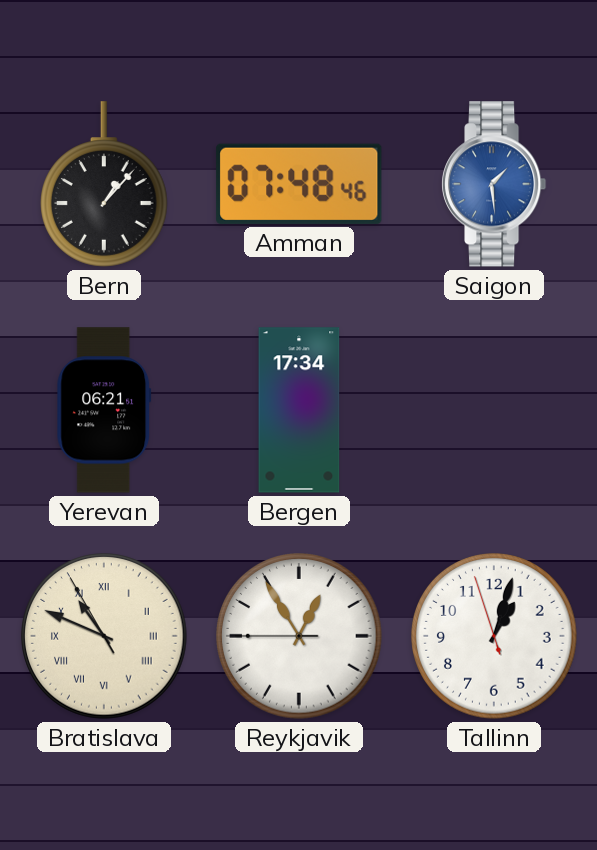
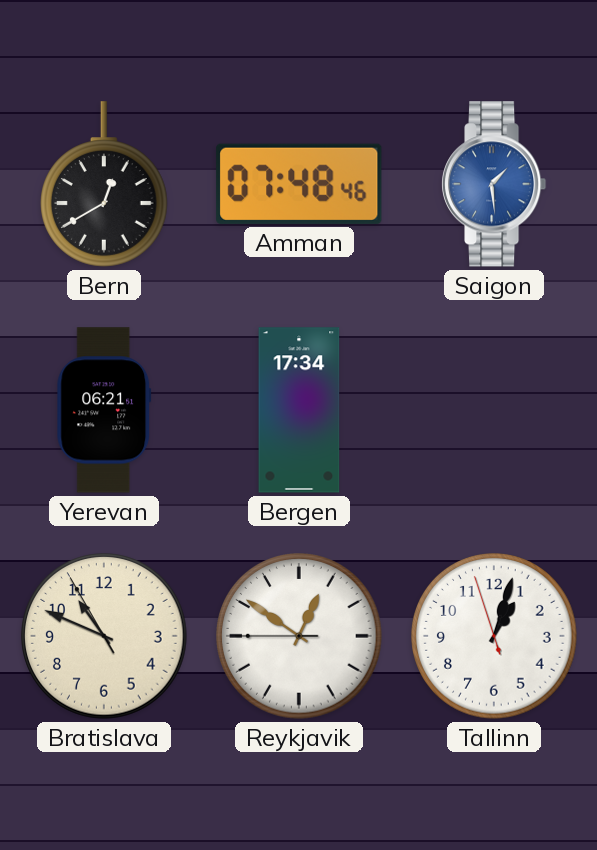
Bern: 1:07 -> 12:40
Bratislava numerals: Roman -> Arabic
Reykjavik: 12:54 -> 12:50
